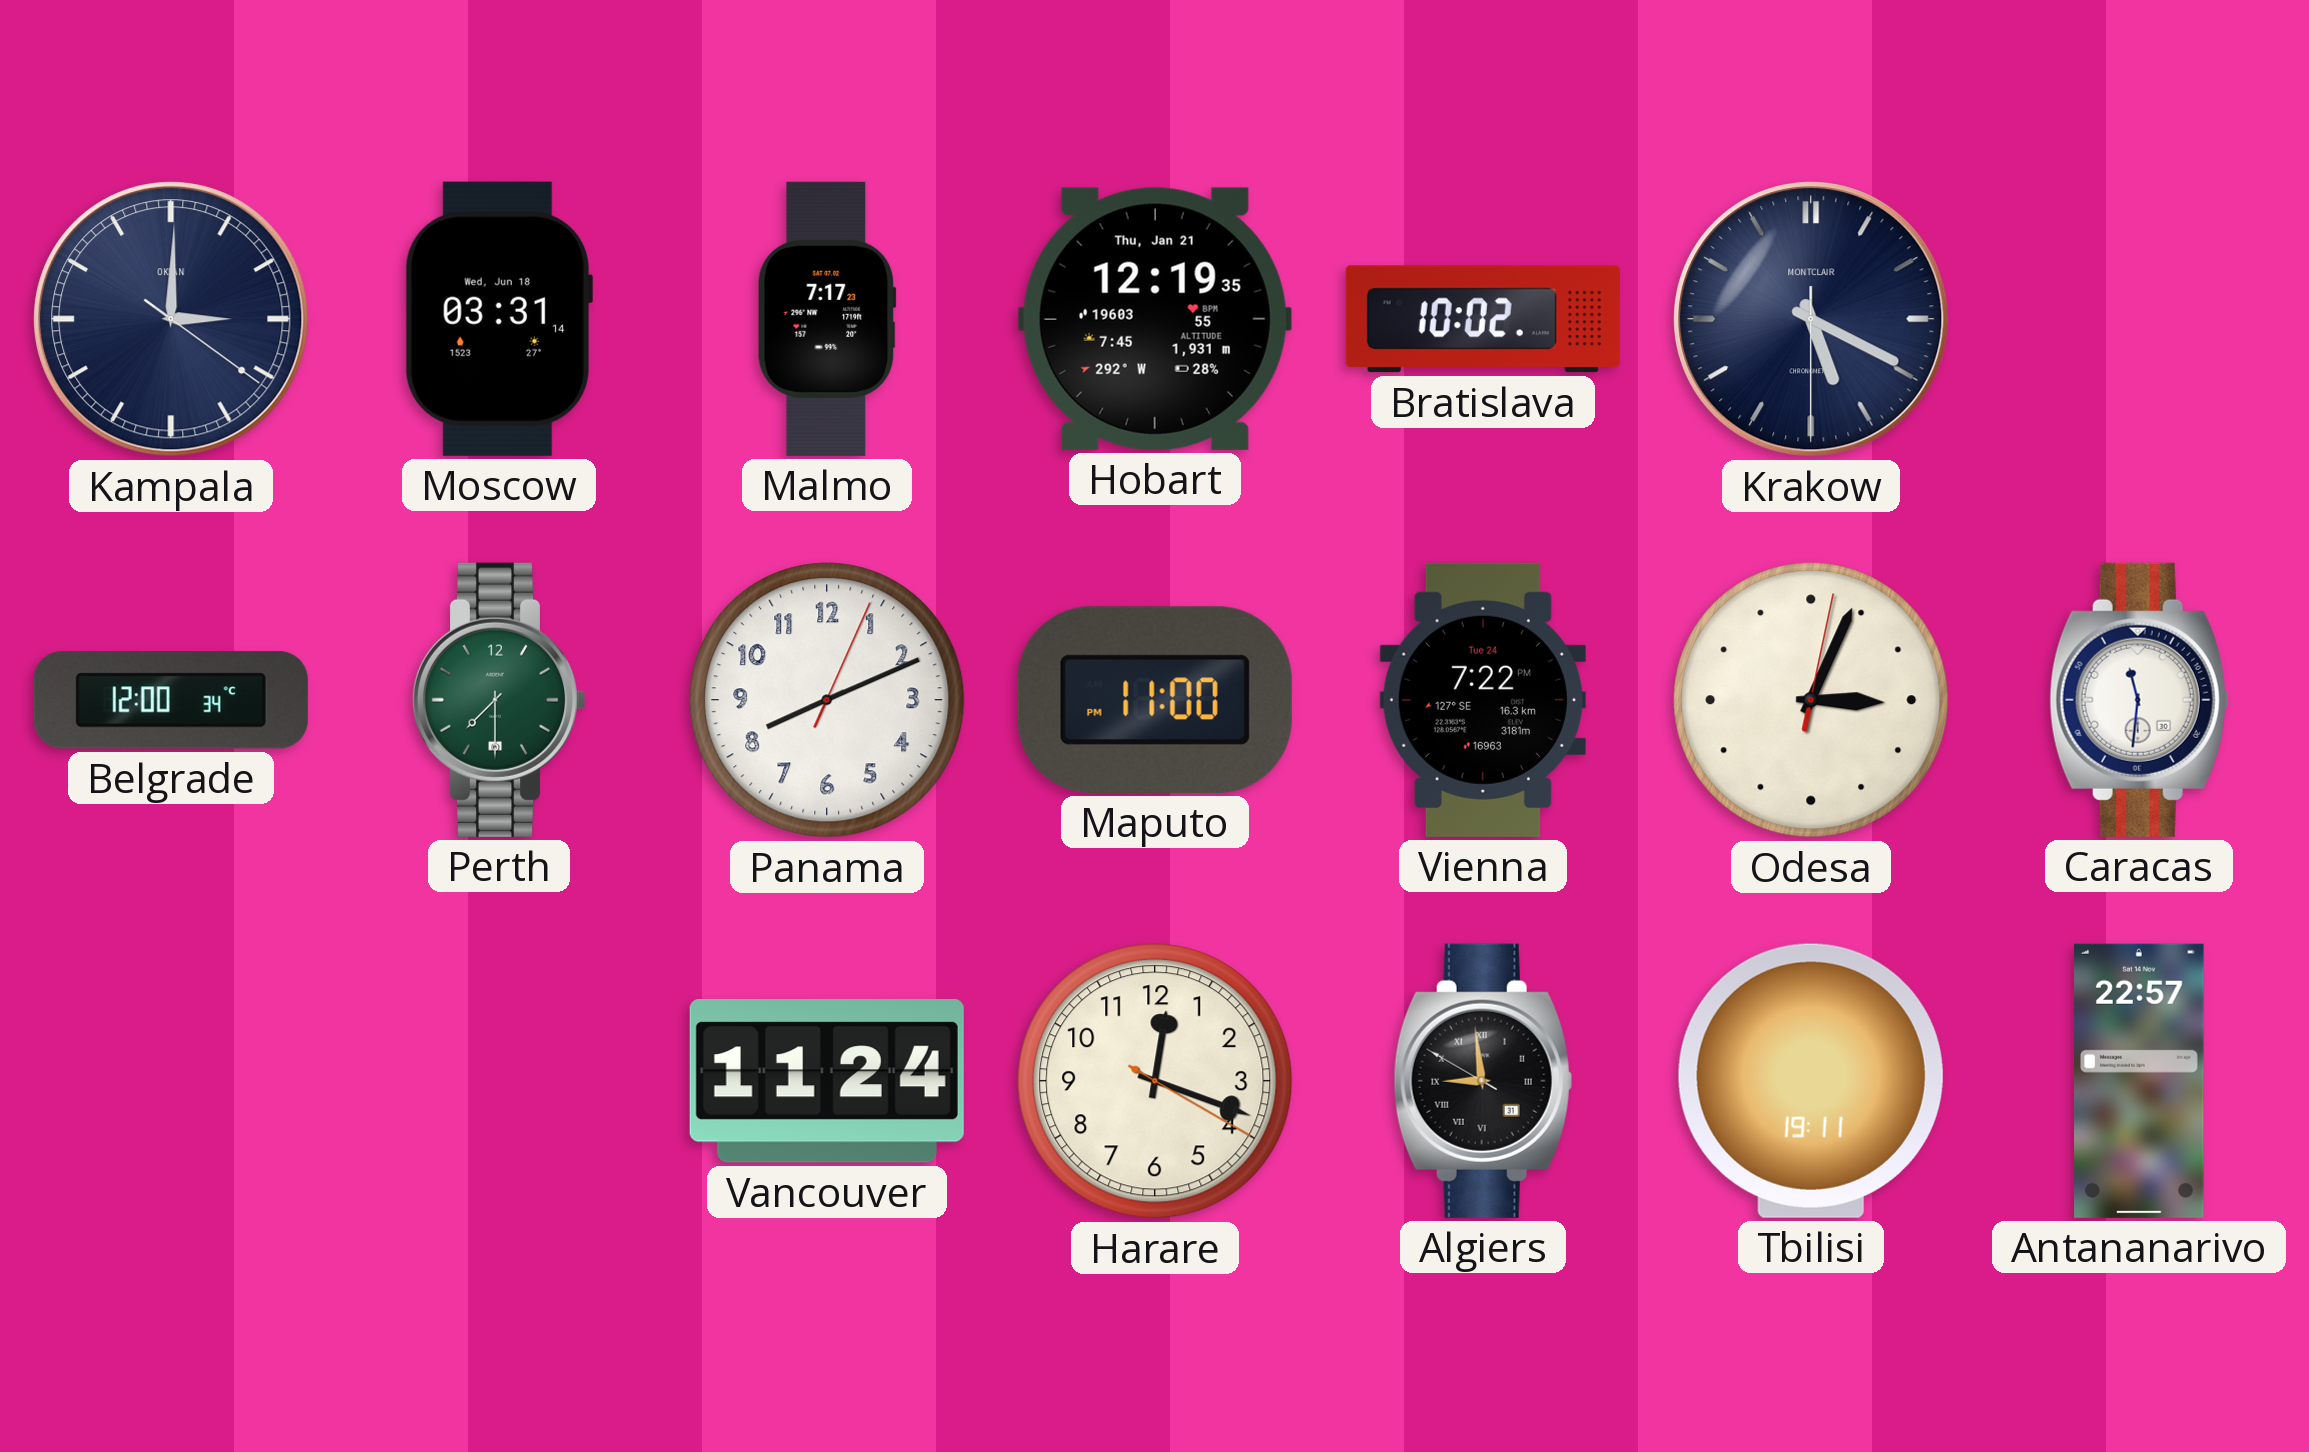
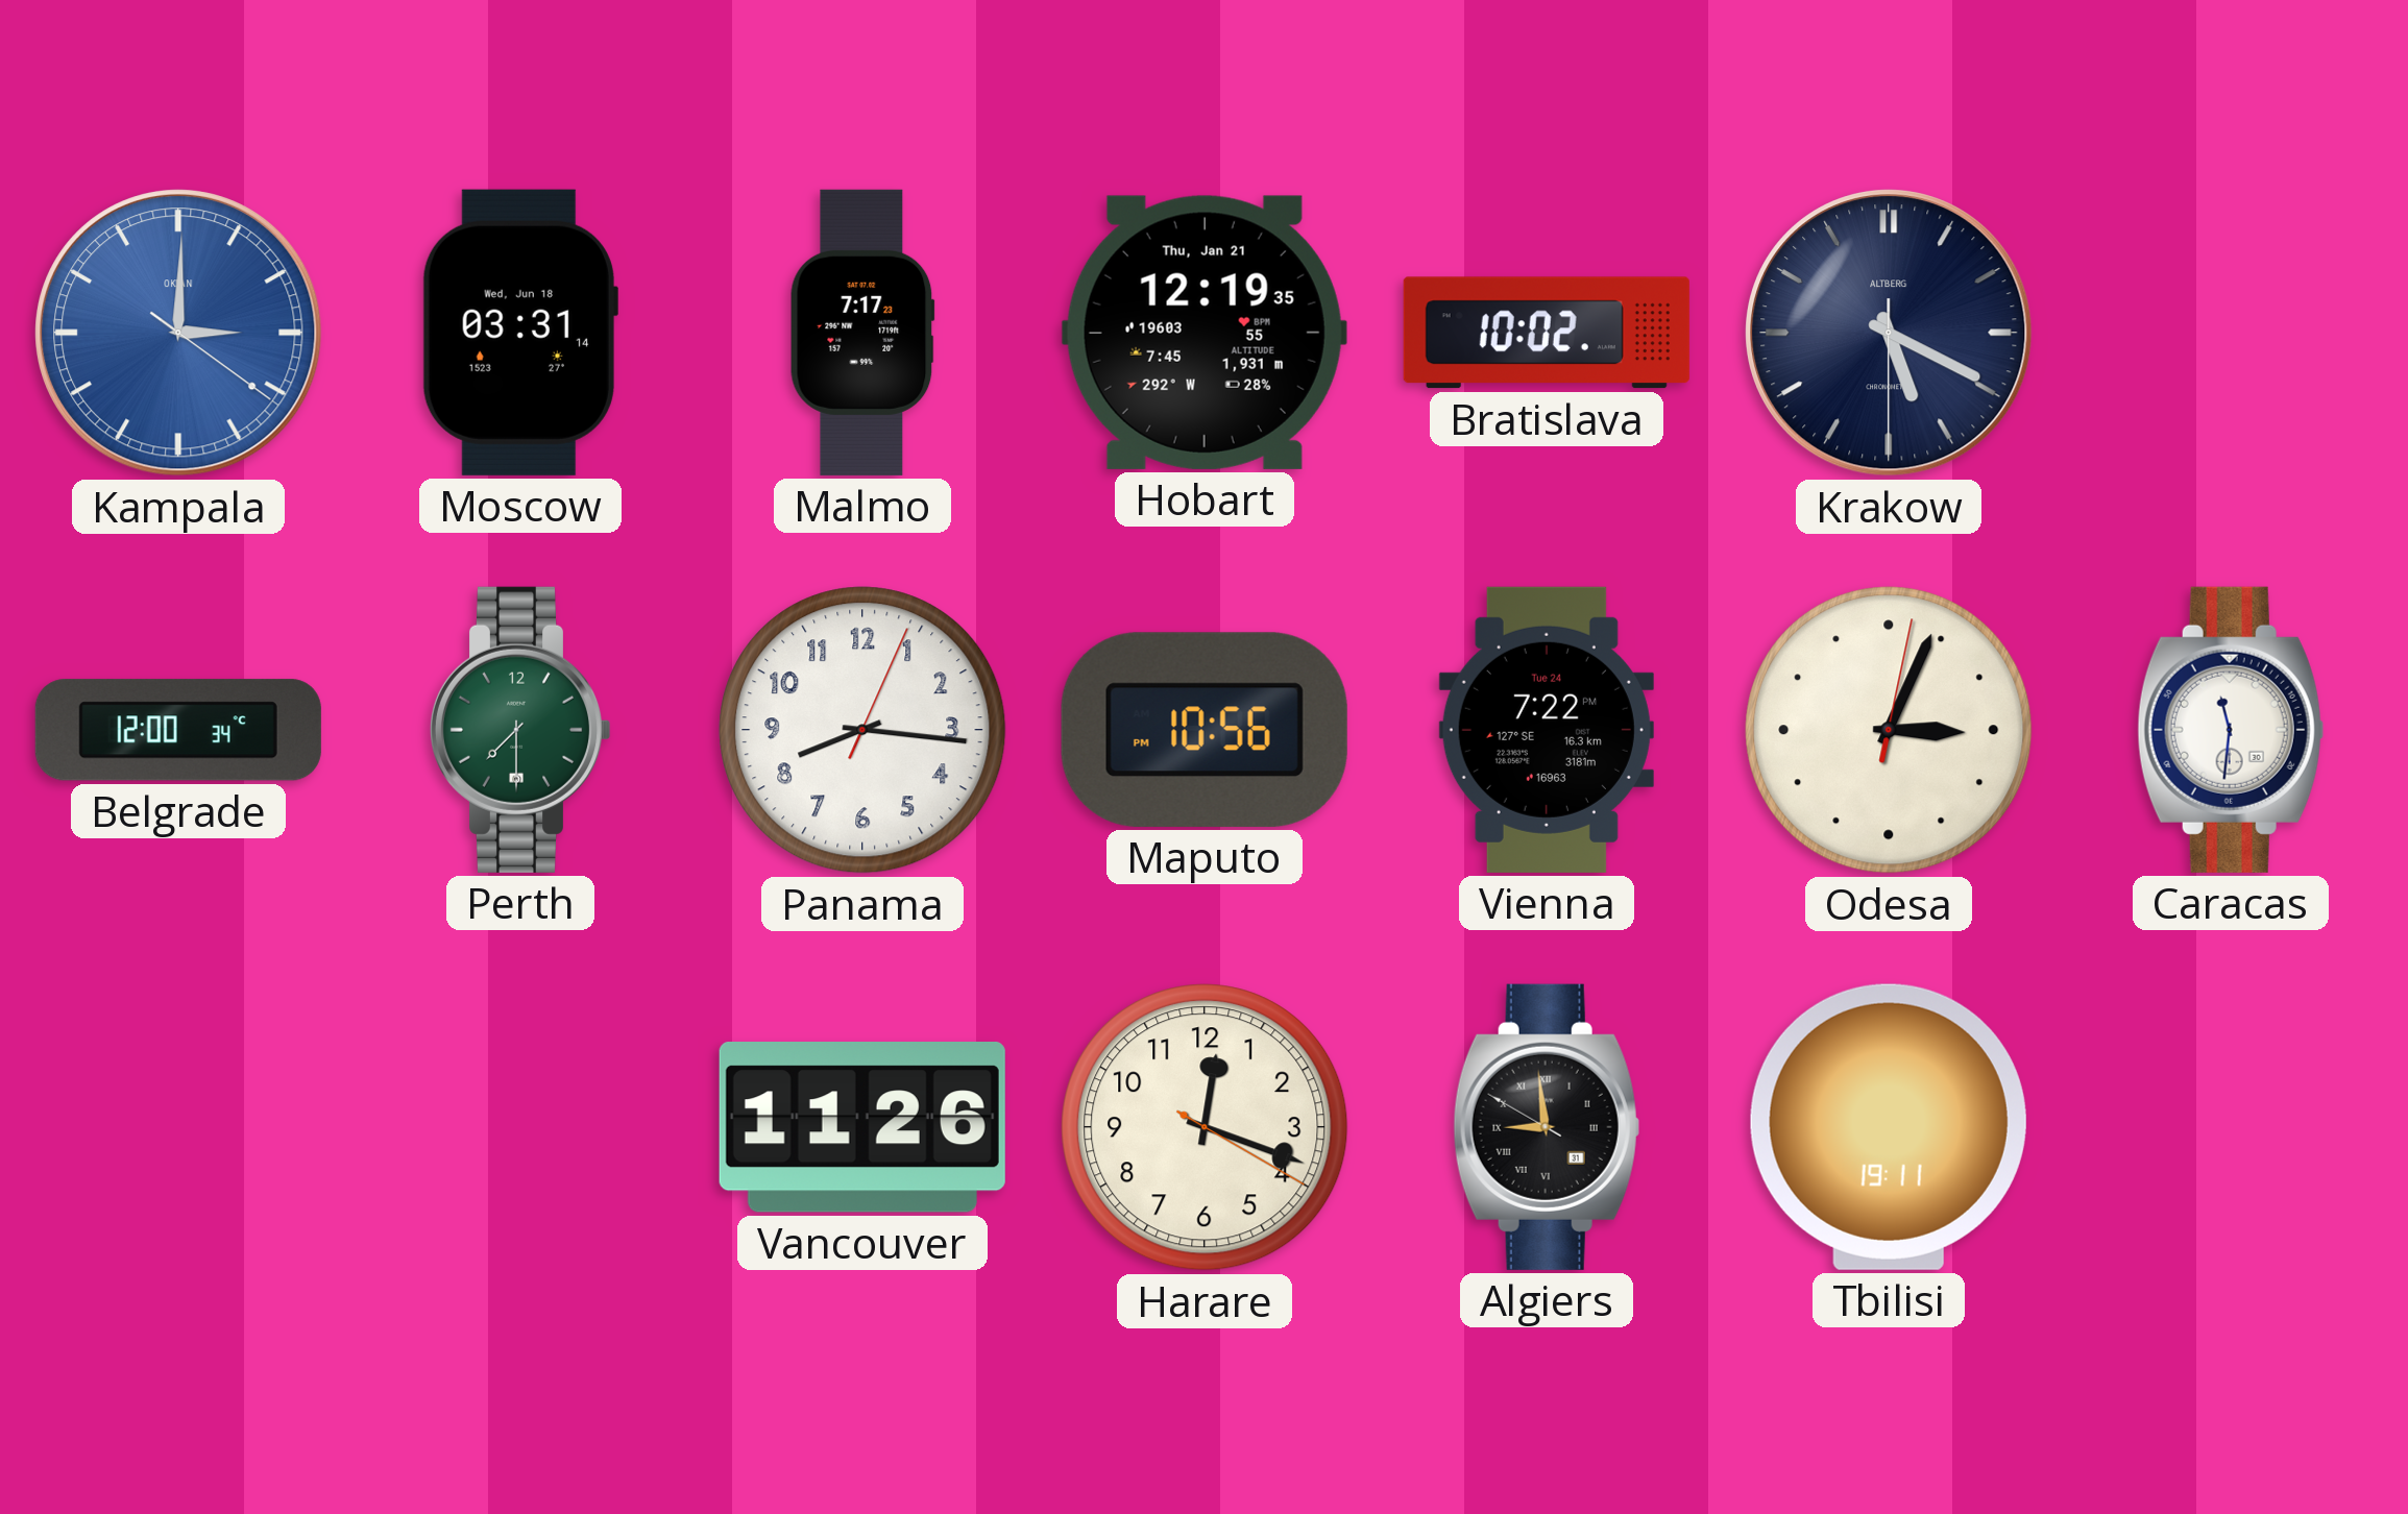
Kampala dial: navy -> blue
Krakow brand: MONTCLAIR -> ALTBERG
Panama: 8:11 -> 8:16
Maputo: 11:00 -> 10:56
Vancouver: 11:24 -> 11:26
Antananarivo: 22:57 -> none
